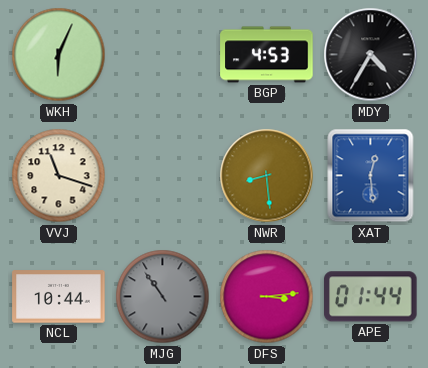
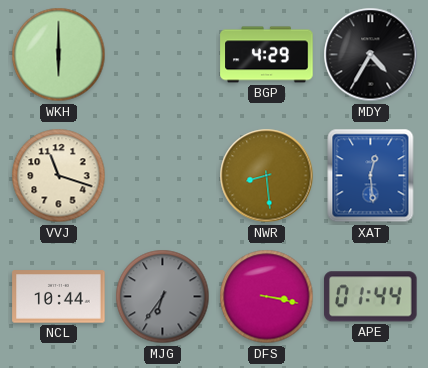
WKH: 6:04 -> 6:00
BGP: 4:53 -> 4:29
MJG: 10:54 -> 6:36
DFS: 3:14 -> 3:17
